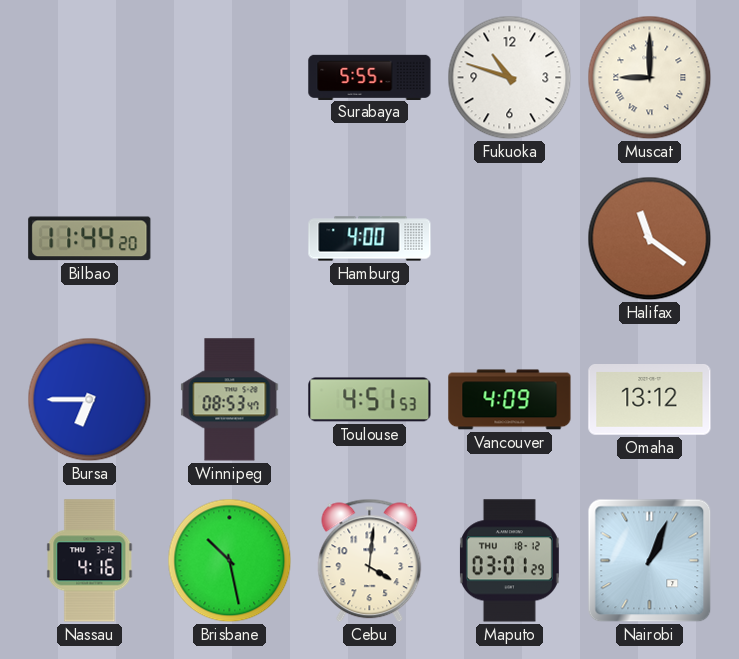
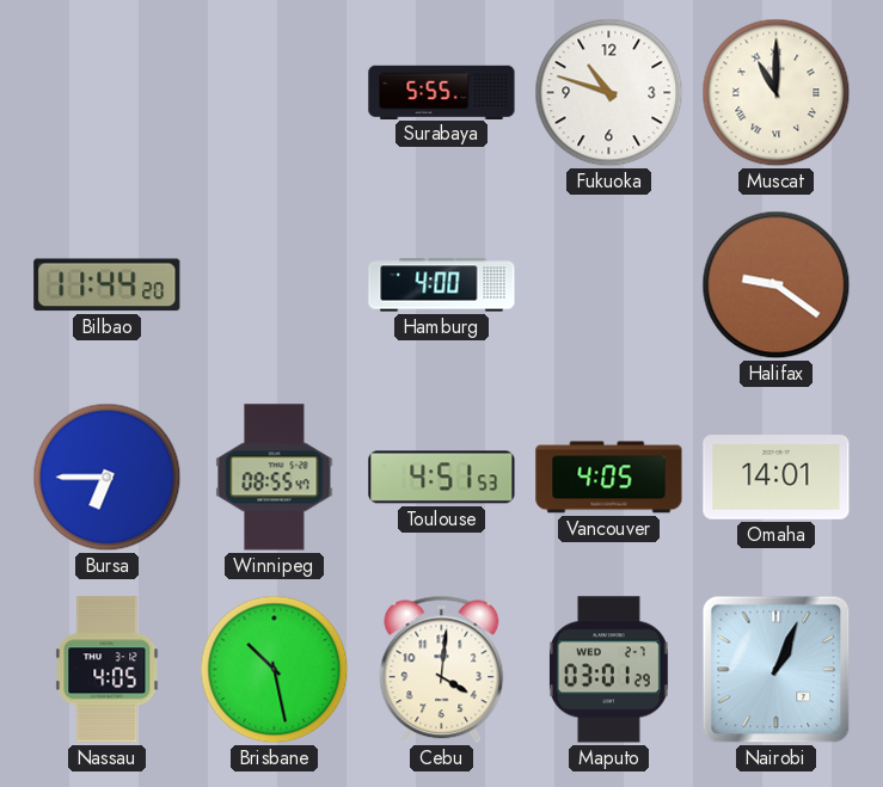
Muscat: 9:00 -> 11:00
Halifax: 11:21 -> 9:21
Winnipeg: 08:53 -> 08:55
Vancouver: 4:09 -> 4:05
Omaha: 13:12 -> 14:01
Nassau: 4:16 -> 4:05
Maputo date: THU 18-12 -> WED 2-7
